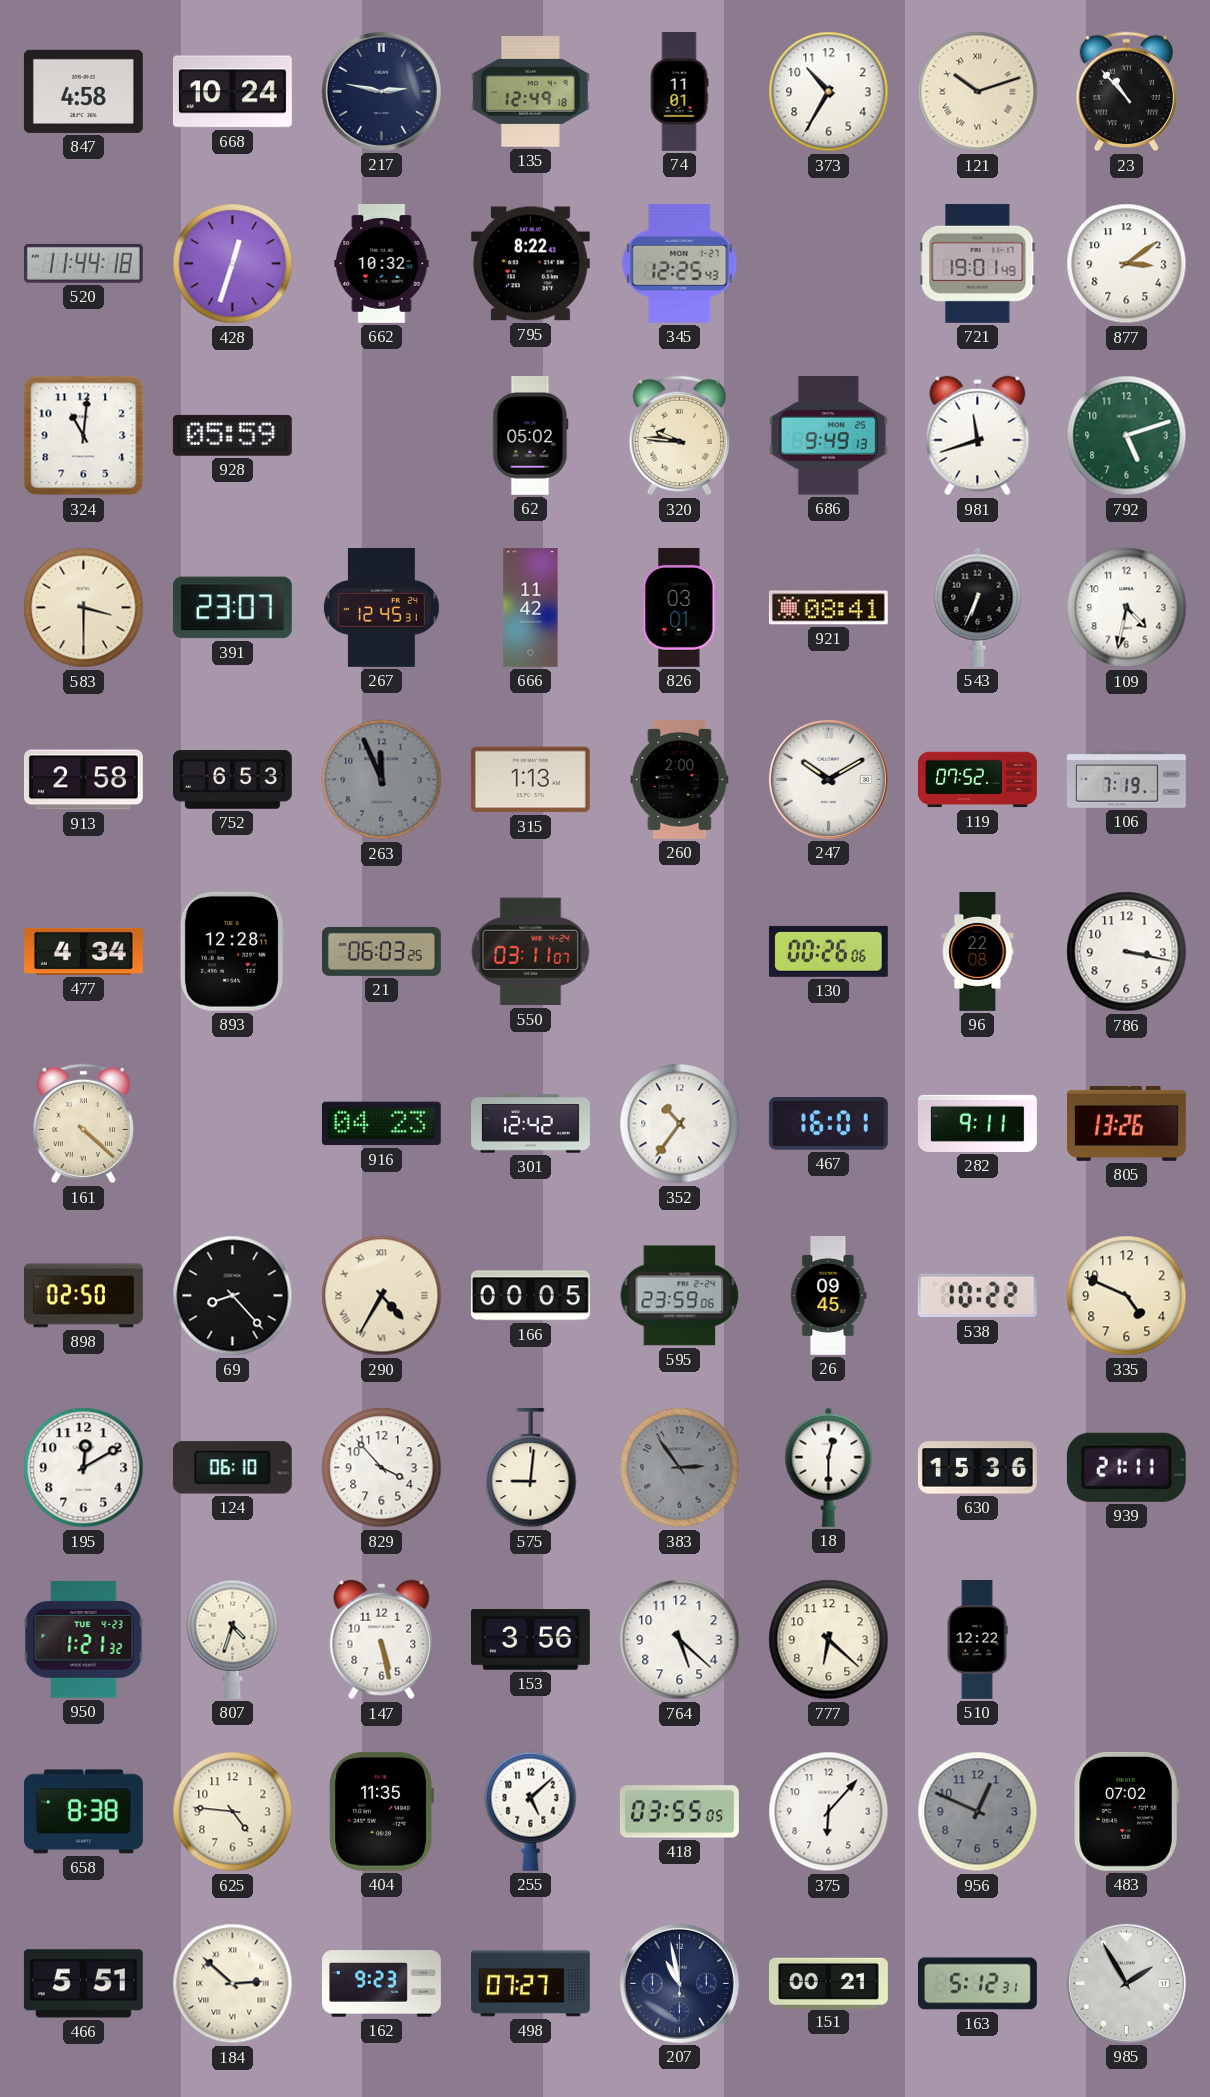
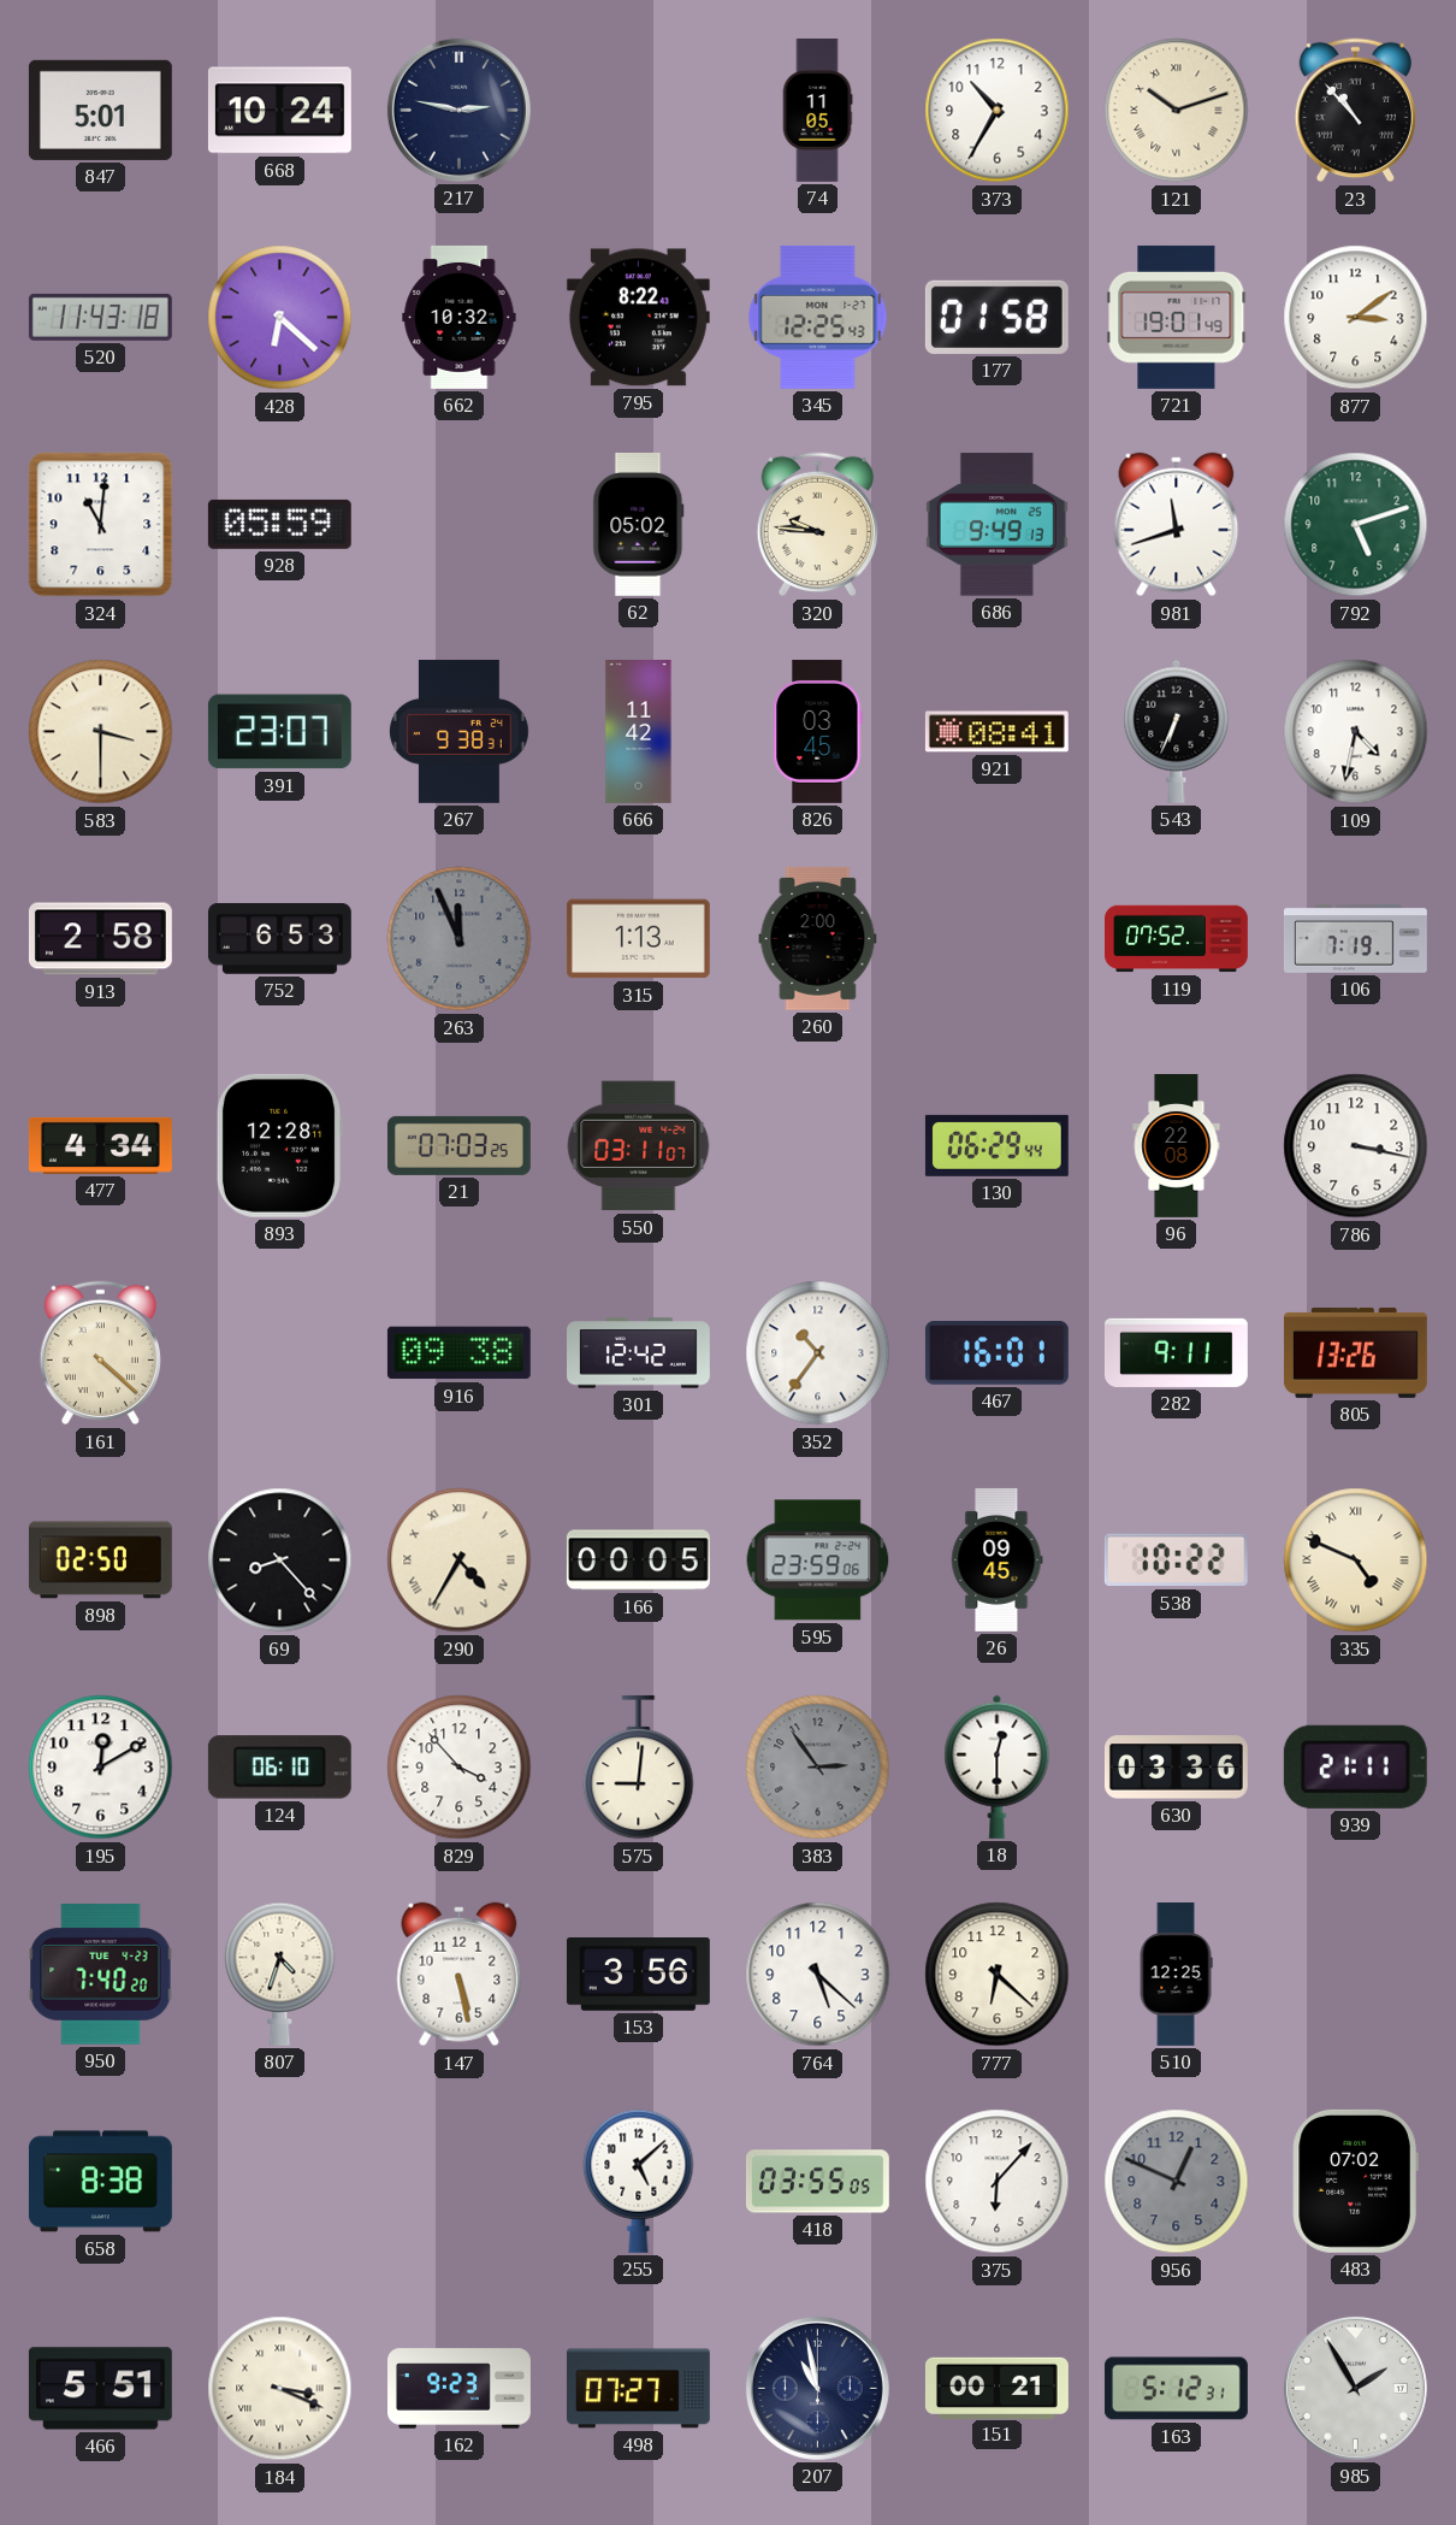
847: 4:58 -> 5:01
135: 12:49 -> none
74: 11:01 -> 11:05
520: 11:44 -> 11:43
428: 12:33 -> 6:22
177: none -> 01:58
267: 12:45 -> 9:38
826: 03:01 -> 03:45
247: 10:10 -> none
21: 06:03 -> 07:03
130: 00:26 -> 06:29
916: 04:23 -> 09:38
335 numerals: Arabic -> Roman
630: 15:36 -> 03:36
950: 1:21 -> 7:40
510: 12:22 -> 12:25
625: 4:46 -> none
404: 11:35 -> none
184: 2:52 -> 3:19
